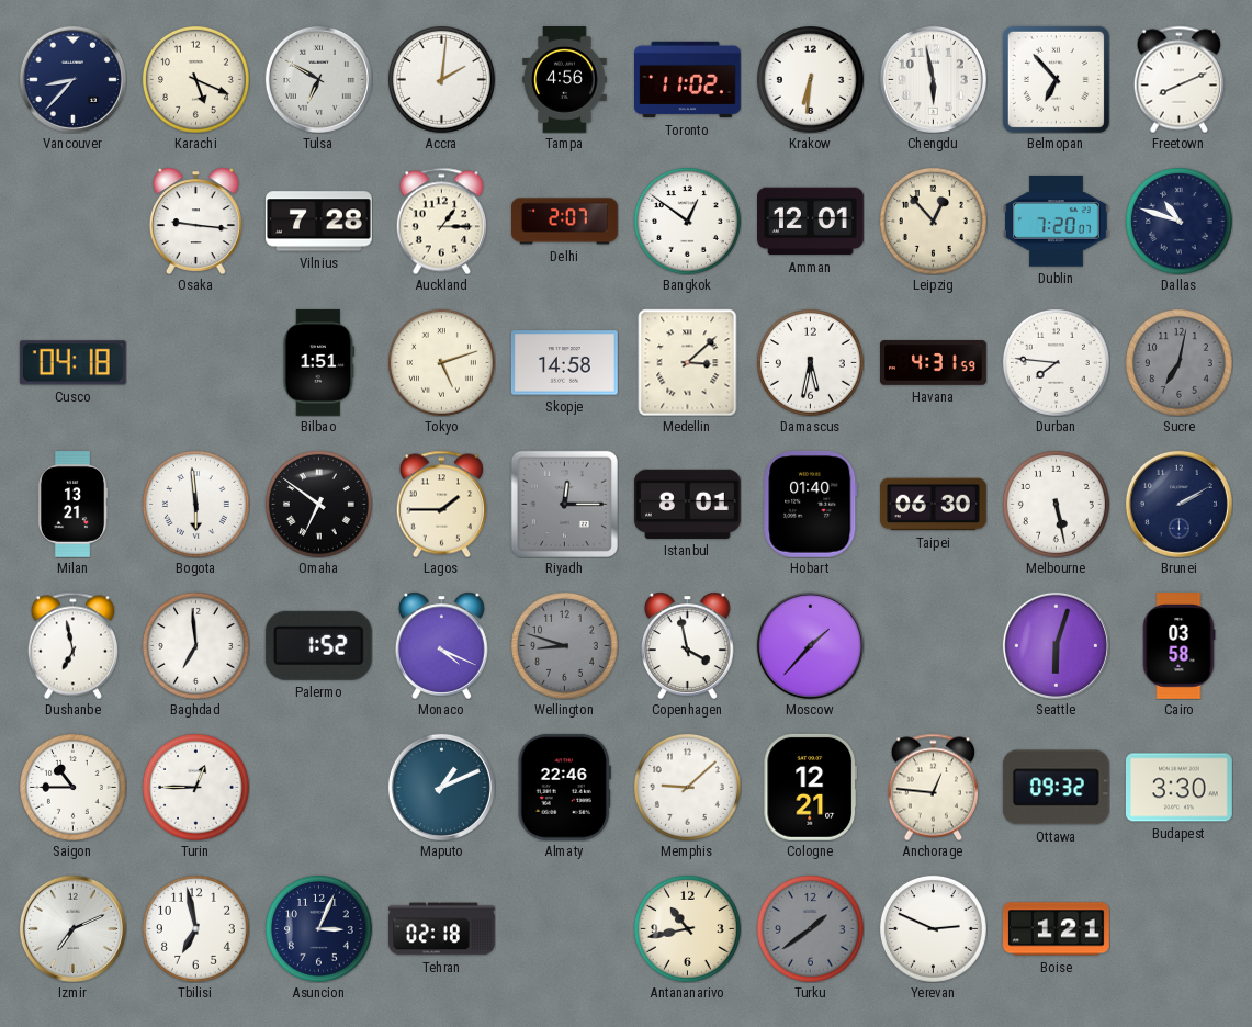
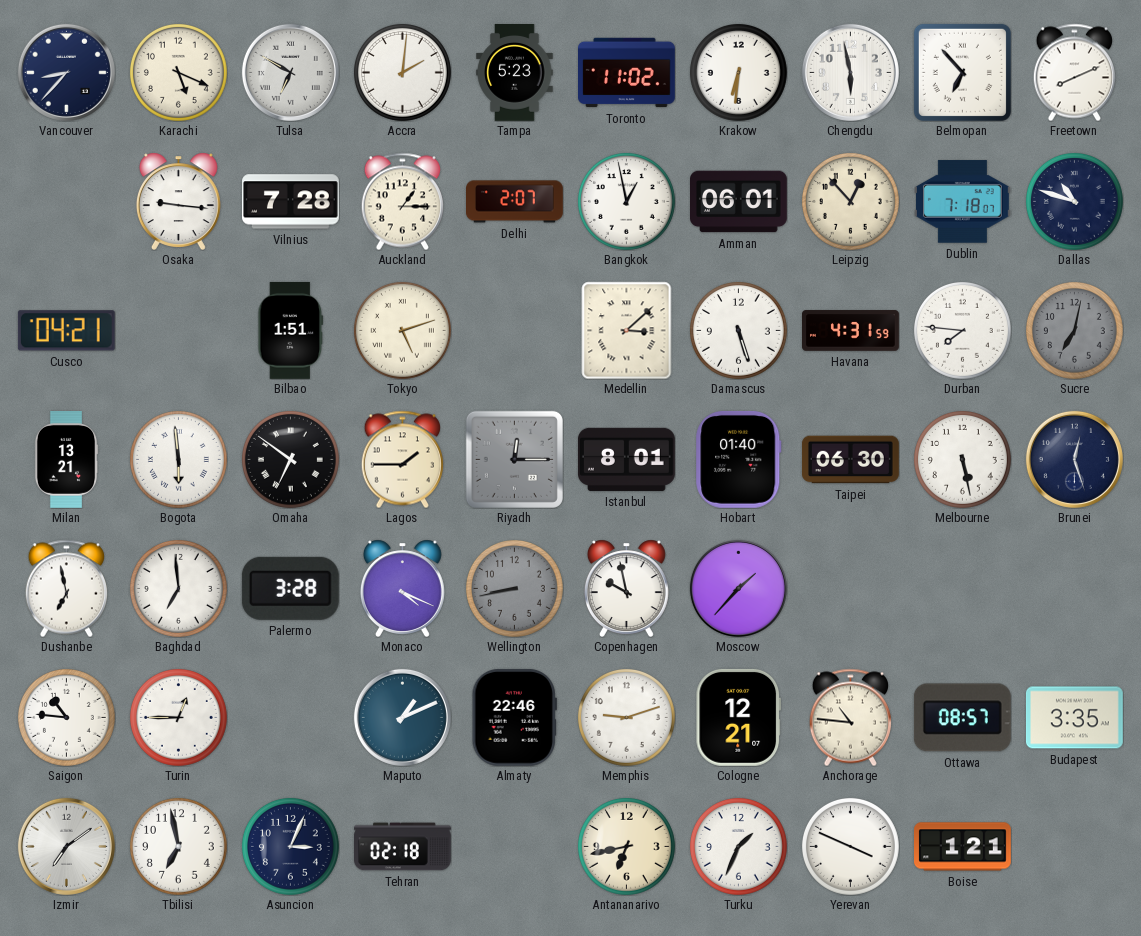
Tampa: 4:56 -> 5:23
Bangkok: 12:51 -> 12:58
Amman: 12:01 -> 06:01
Dublin: 7:20 -> 7:18
Cusco: 04:18 -> 04:21
Skopje: 14:58 -> none
Damascus: 5:32 -> 5:27
Brunei: 2:10 -> 12:27
Palermo: 1:52 -> 3:28
Wellington: 8:48 -> 8:43
Copenhagen: 3:58 -> 9:58
Seattle: 6:03 -> none
Cairo: 03:58 -> none
Saigon: 10:45 -> 10:46
Memphis: 9:08 -> 9:12
Anchorage: 12:46 -> 10:46
Ottawa: 09:32 -> 08:57
Budapest: 3:30 -> 3:35
Izmir: 7:11 -> 7:09
Antananarivo: 10:43 -> 6:43
Turku: 1:39 -> 1:34
Turku dial: grey -> white
Yerevan: 2:49 -> 3:49
